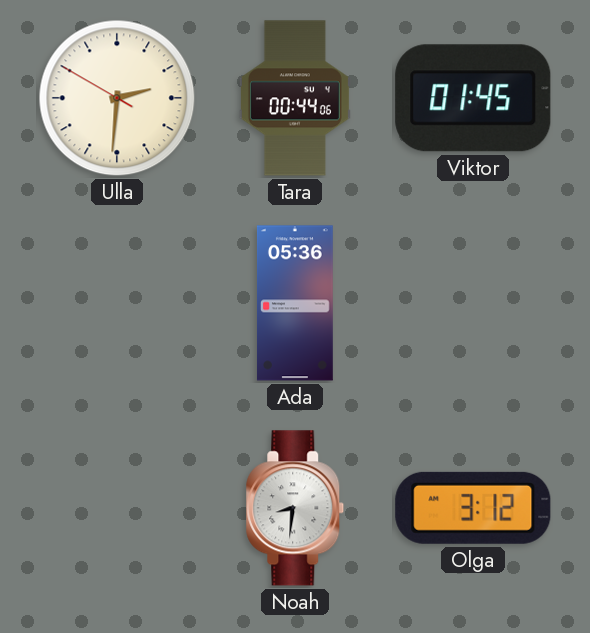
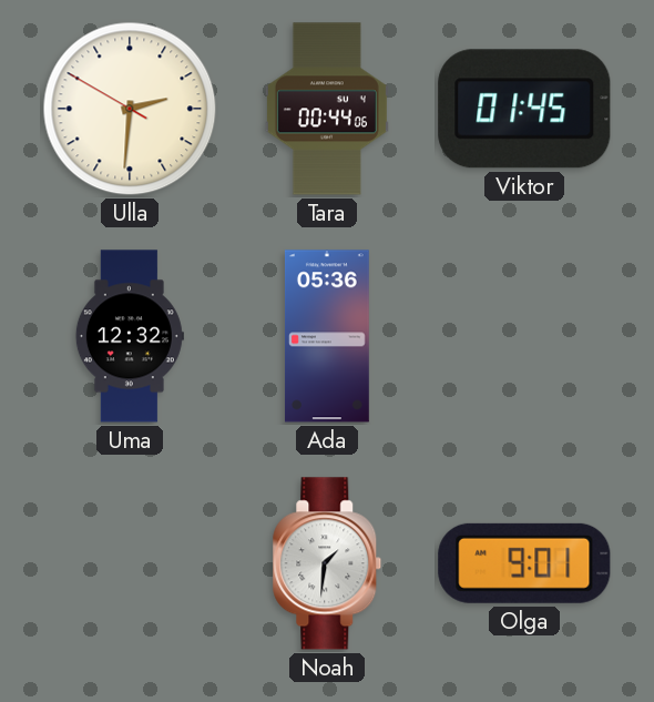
Uma: none -> 12:32
Noah: 8:31 -> 1:31
Olga: 3:12 -> 9:01
